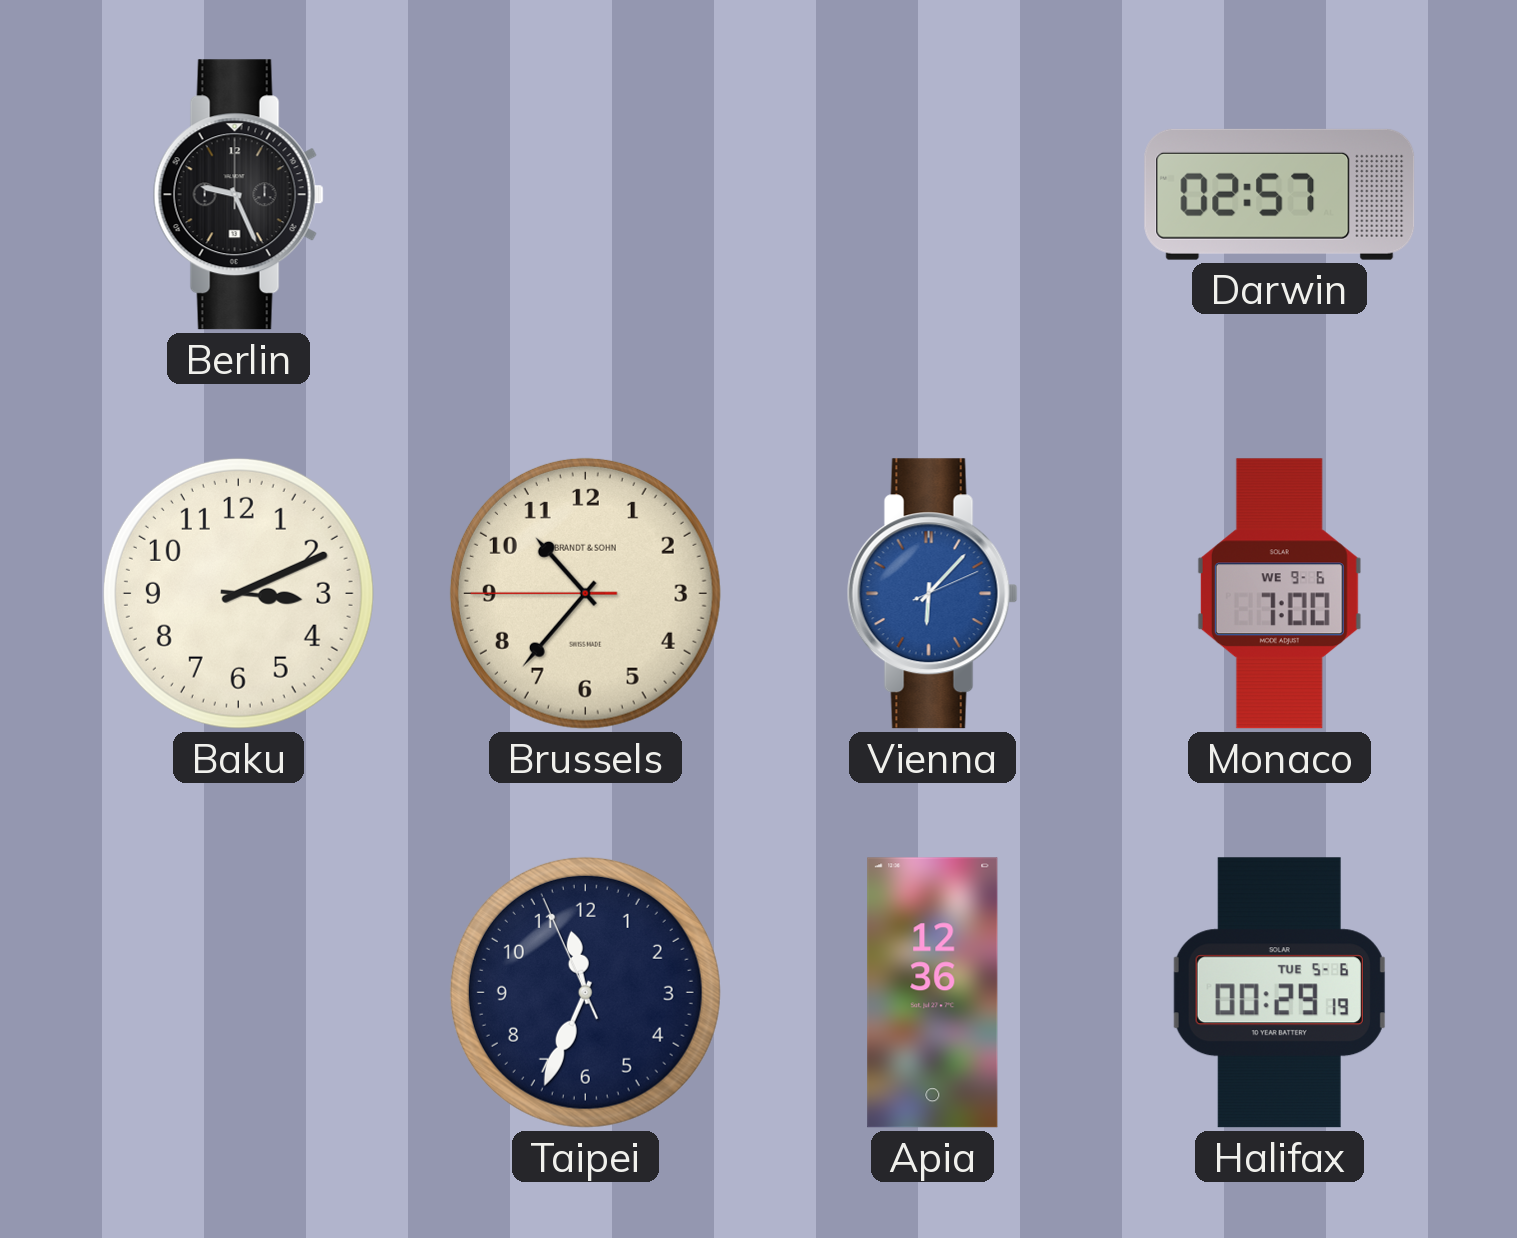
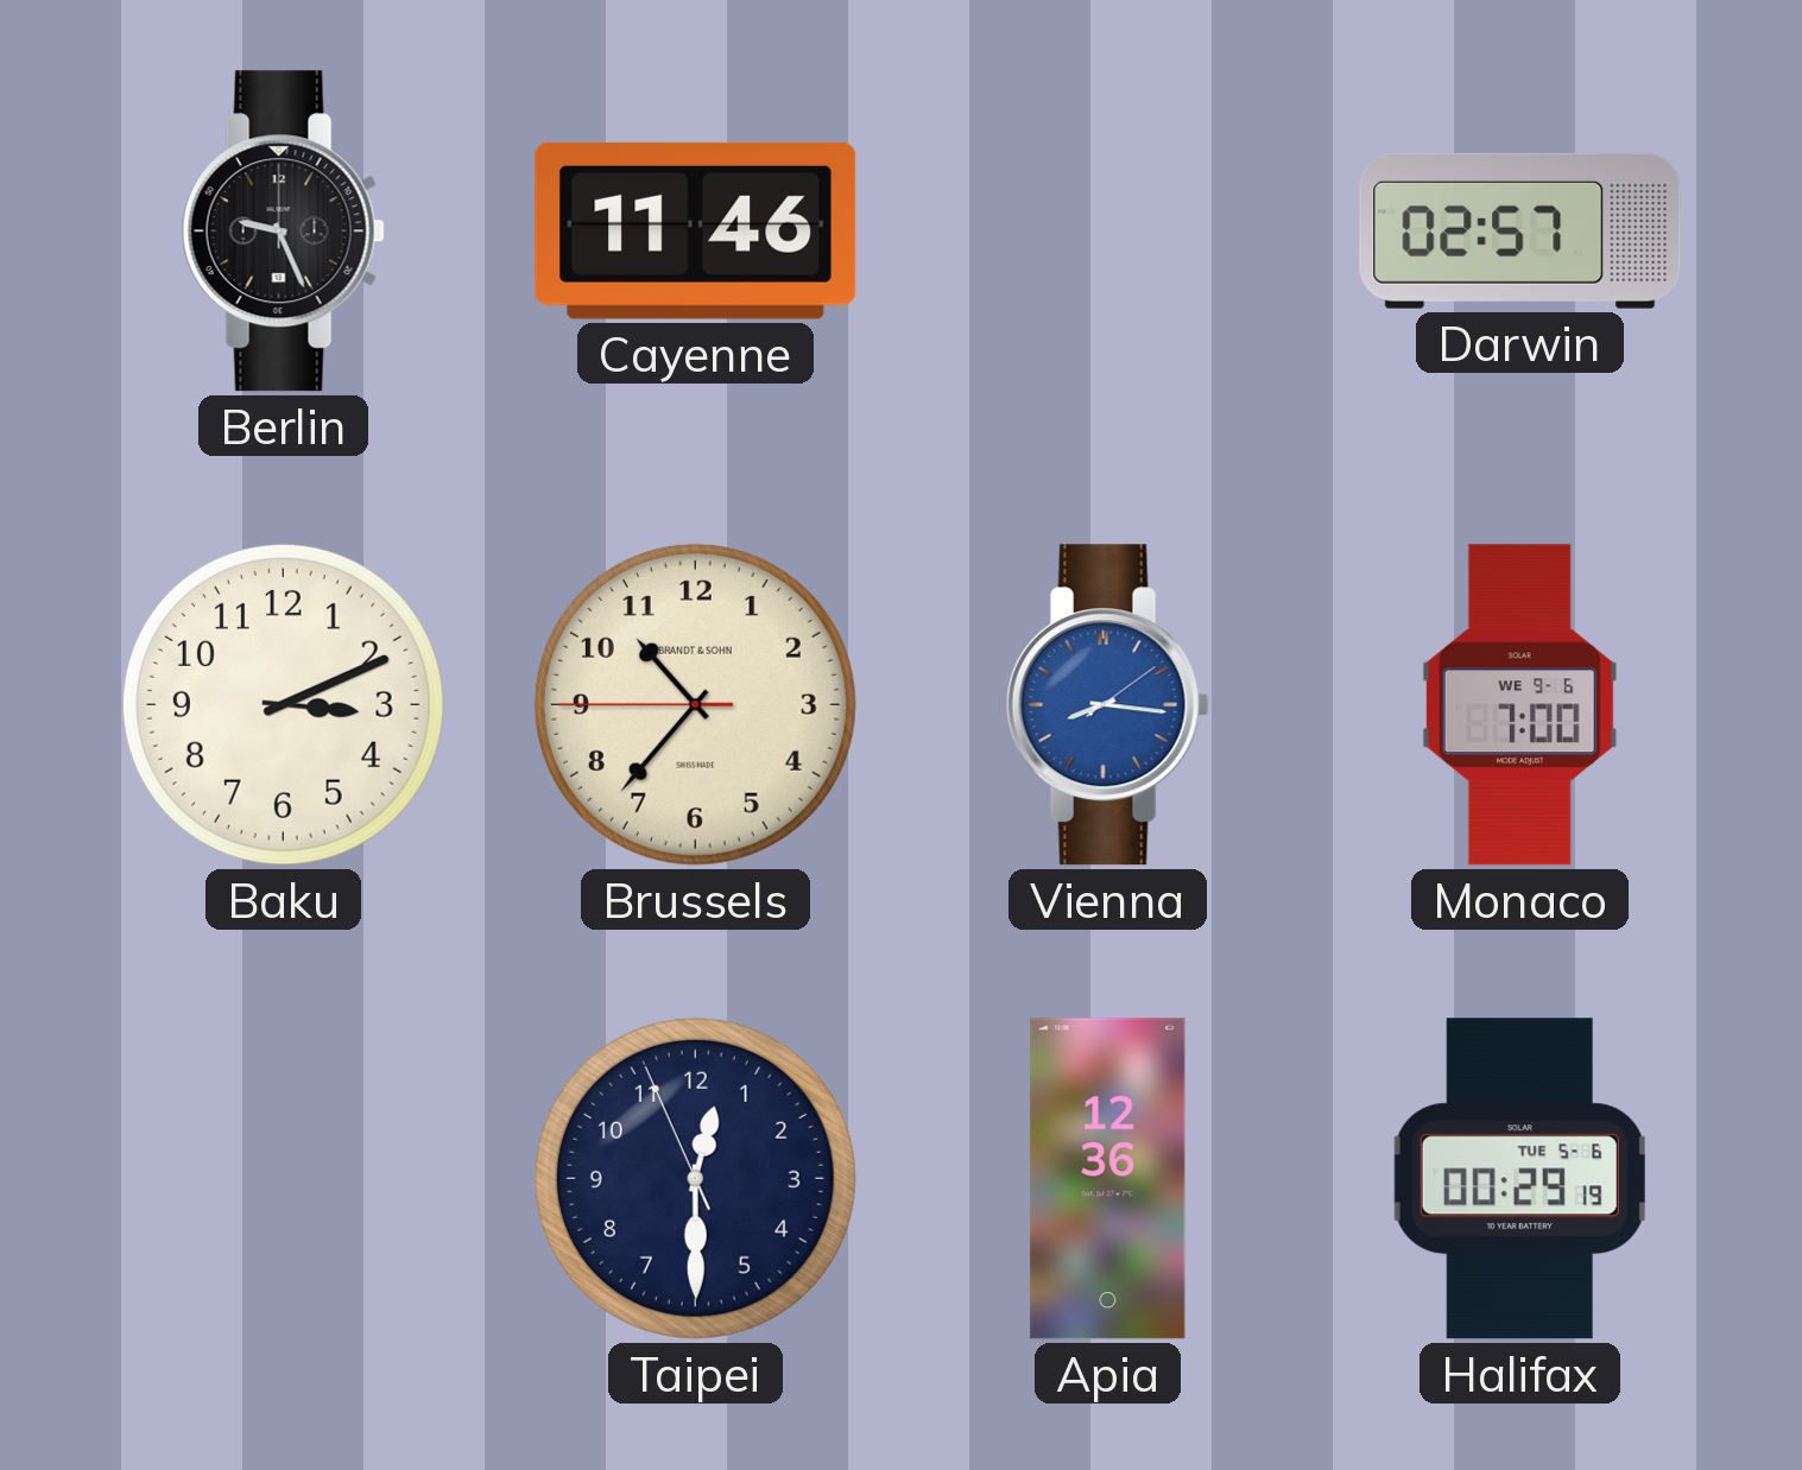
Cayenne: none -> 11:46
Vienna: 6:07 -> 8:16
Taipei: 11:33 -> 12:29
